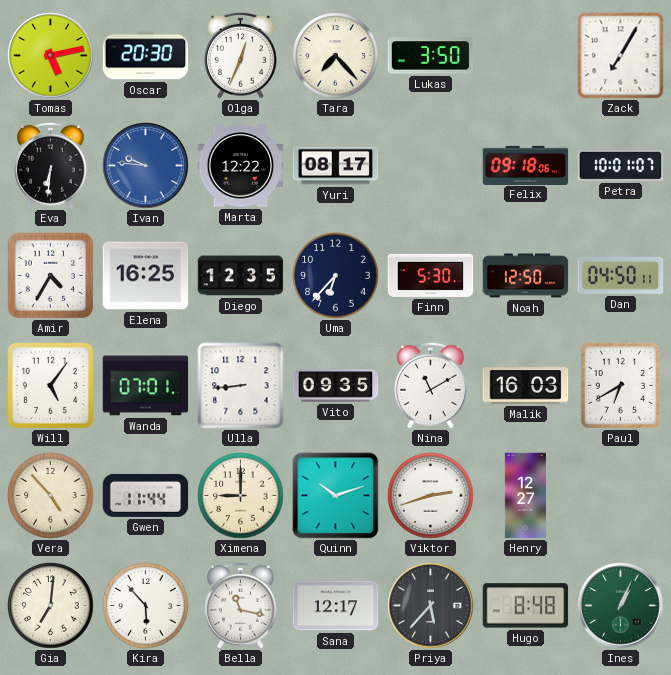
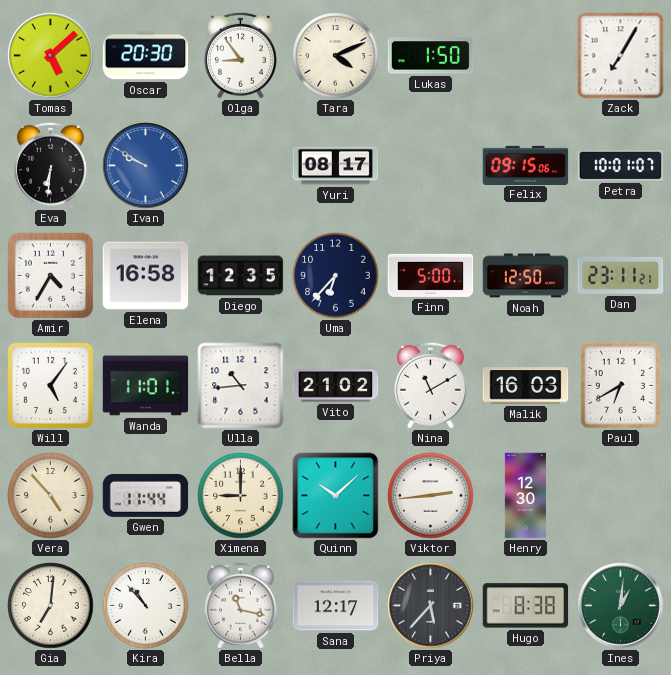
Tomas: 5:13 -> 5:08
Olga: 12:34 -> 8:54
Tara: 7:23 -> 4:11
Lukas: 3:50 -> 1:50
Ivan: 9:46 -> 9:50
Marta: 12:22 -> none
Felix: 09:18 -> 09:15
Elena: 16:25 -> 16:58
Finn: 5:30 -> 5:00
Dan: 04:50 -> 23:11
Wanda: 07:01 -> 11:01
Ulla: 8:44 -> 10:44
Vito: 09:35 -> 21:02
Quinn: 10:12 -> 10:08
Viktor: 2:42 -> 2:44
Henry: 12:27 -> 12:30
Kira: 5:53 -> 10:53
Hugo: 8:48 -> 8:38
Ines: 1:04 -> 1:01
